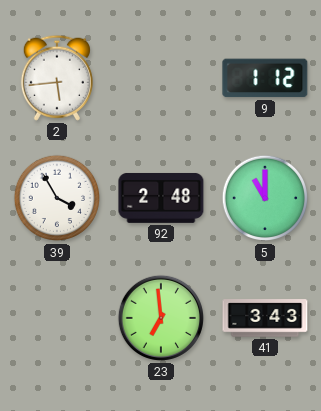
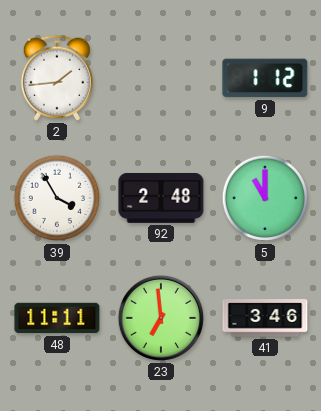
2: 5:44 -> 1:44
48: none -> 11:11
41: 3:43 -> 3:46
